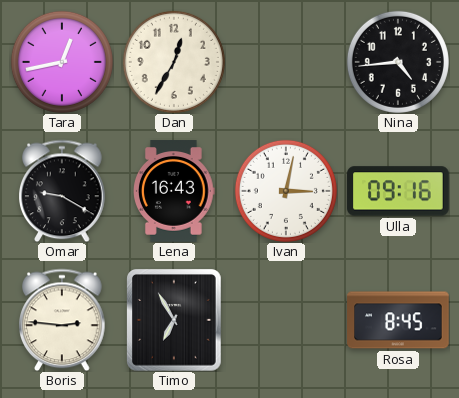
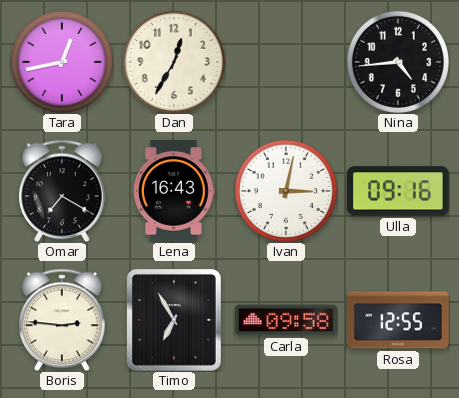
Omar: 9:20 -> 7:20
Carla: none -> 09:58
Rosa: 8:45 -> 12:55
